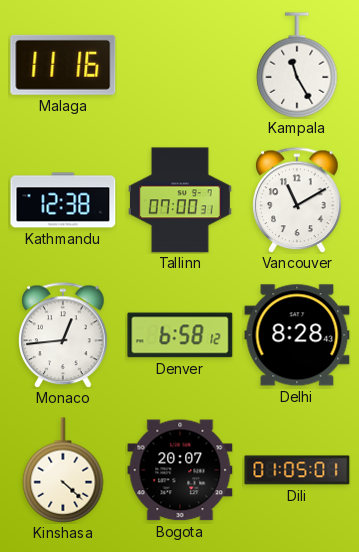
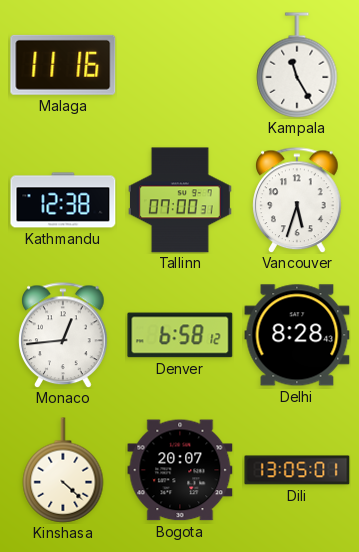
Vancouver: 11:10 -> 5:33
Dili: 01:05 -> 13:05
